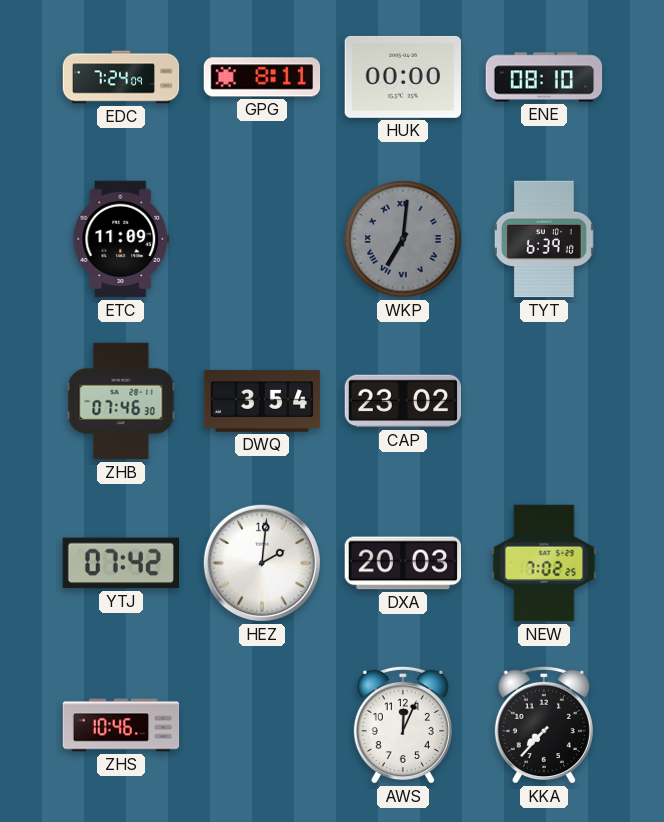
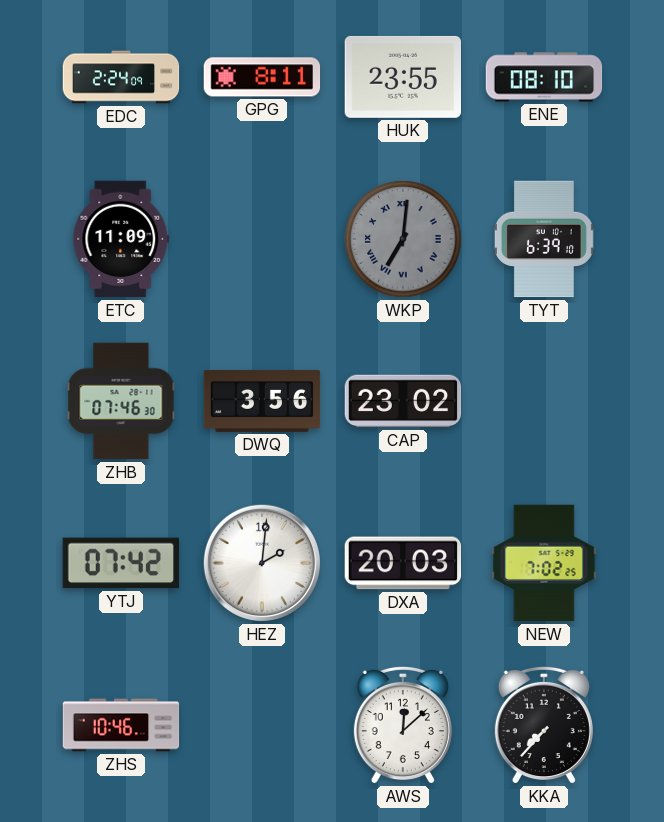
EDC: 7:24 -> 2:24
HUK: 00:00 -> 23:55
DWQ: 3:54 -> 3:56
AWS: 12:04 -> 12:08
